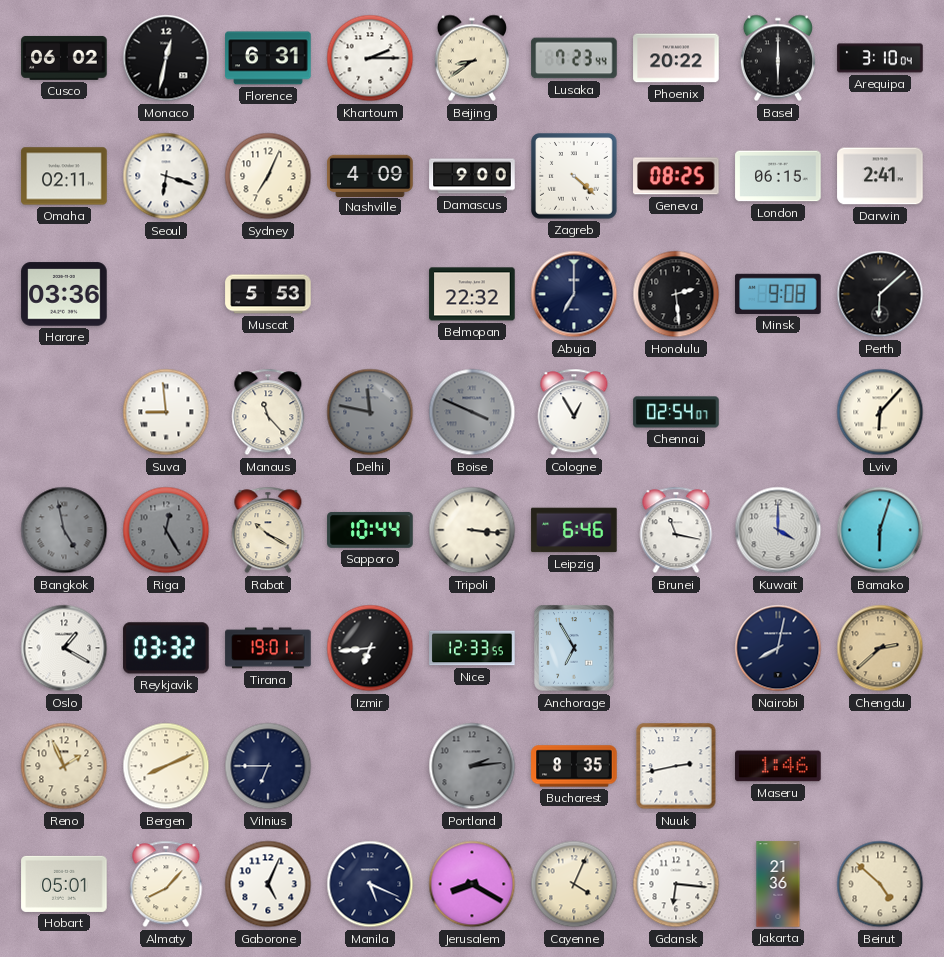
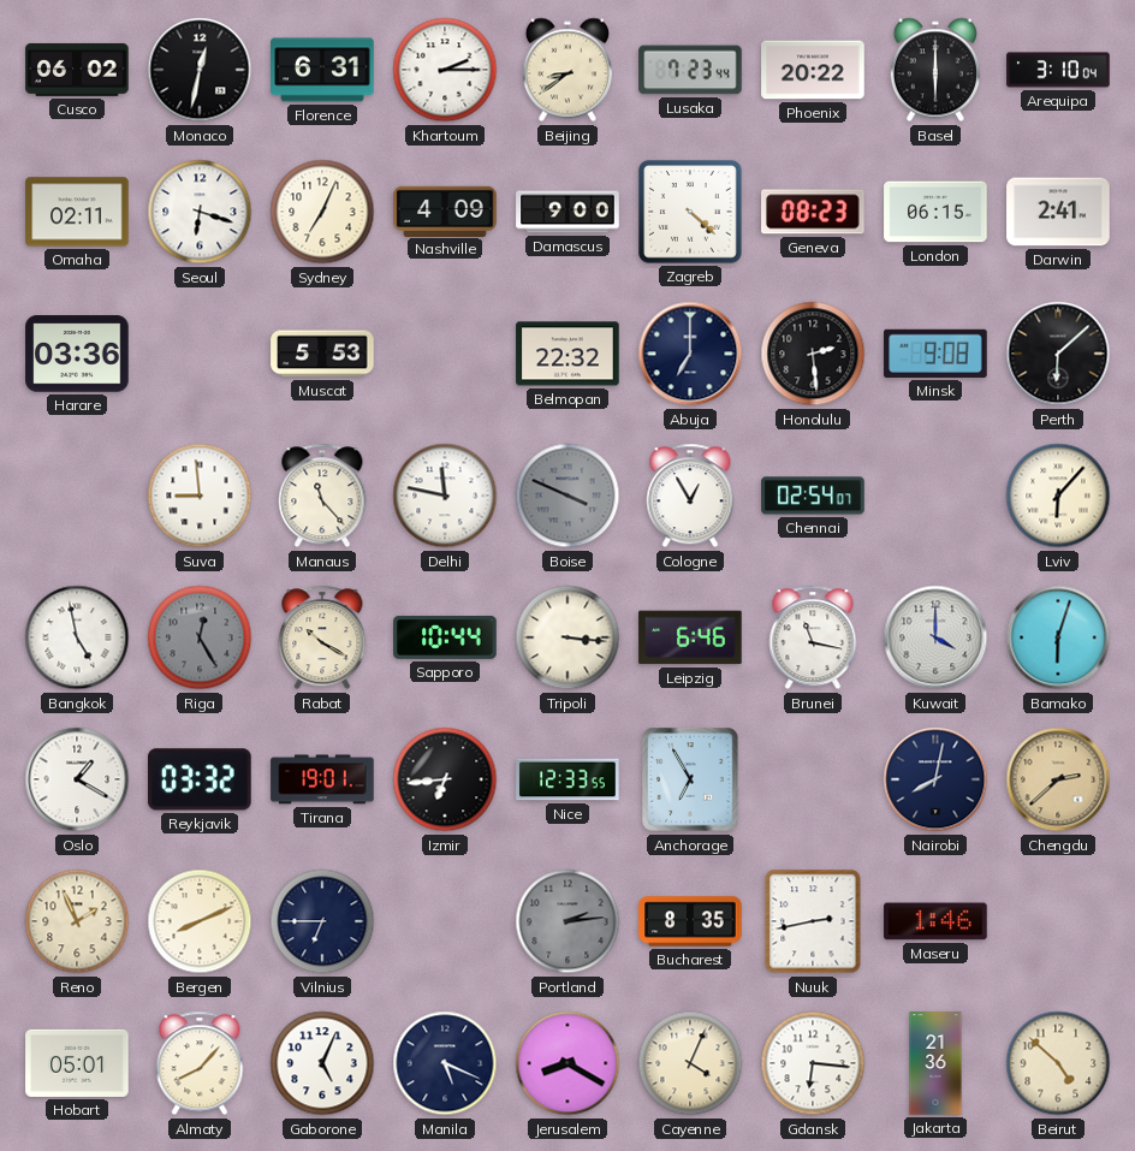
Geneva: 08:25 -> 08:23
Delhi dial: grey -> white
Bangkok dial: grey -> white
